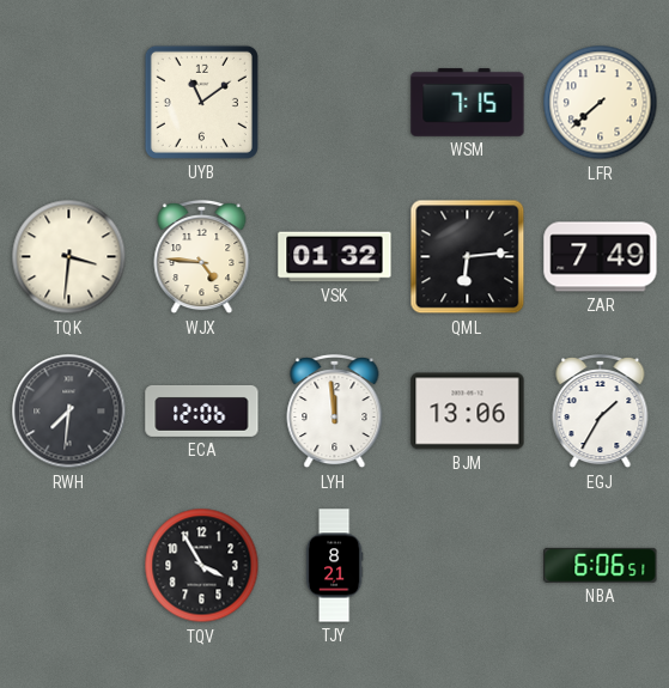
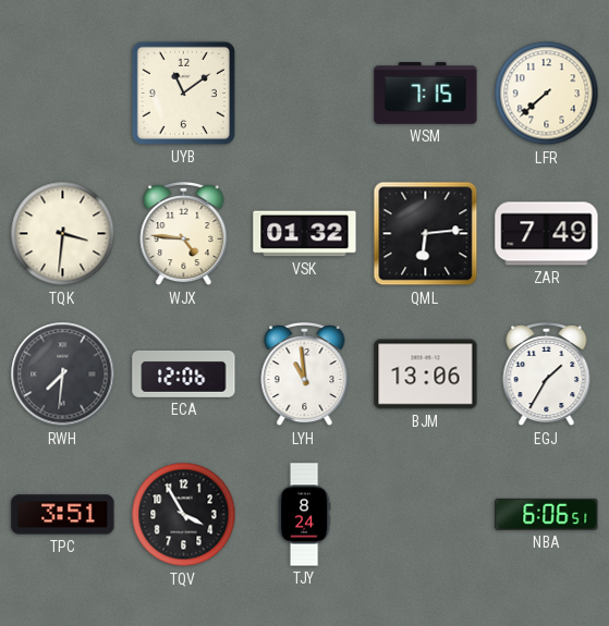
LYH: 11:59 -> 10:59
TPC: none -> 3:51
TJY: 8:21 -> 8:24
